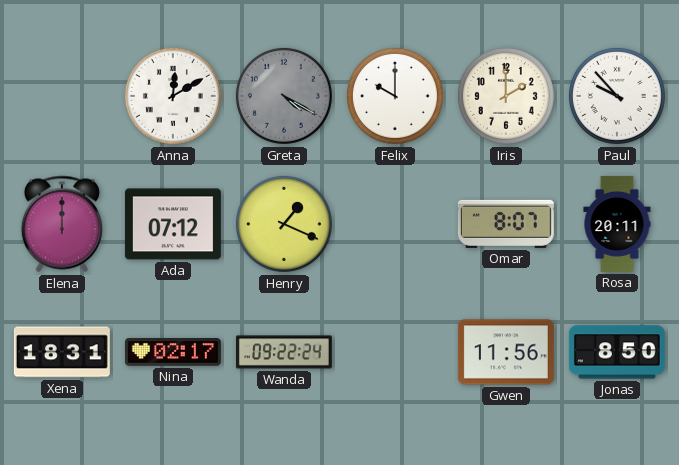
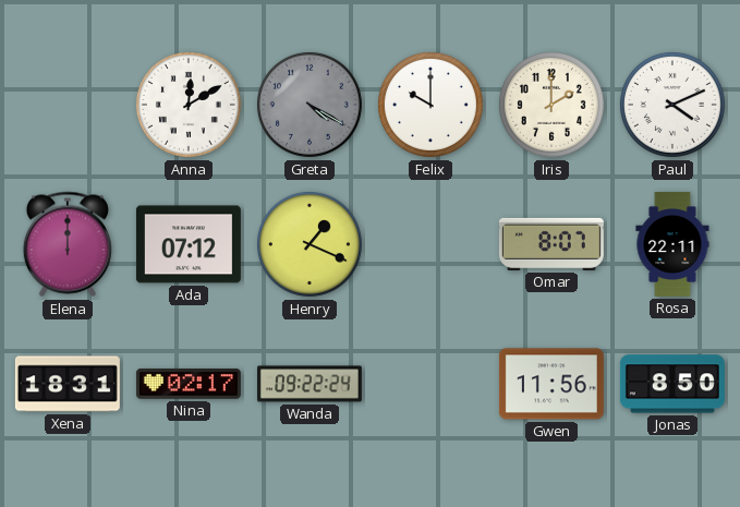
Paul: 9:53 -> 4:11
Rosa: 20:11 -> 22:11
